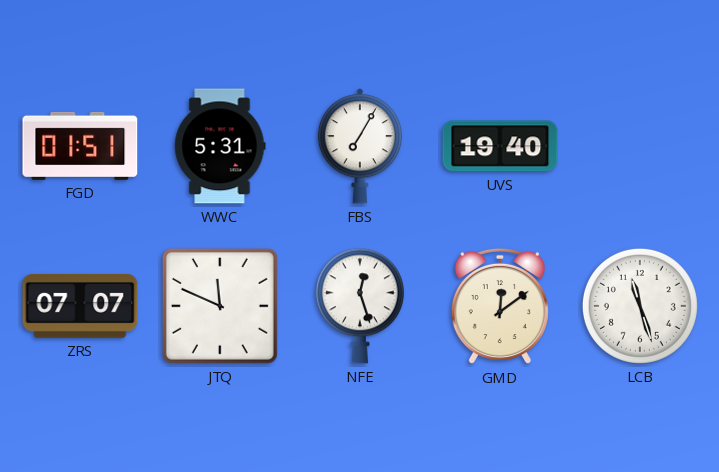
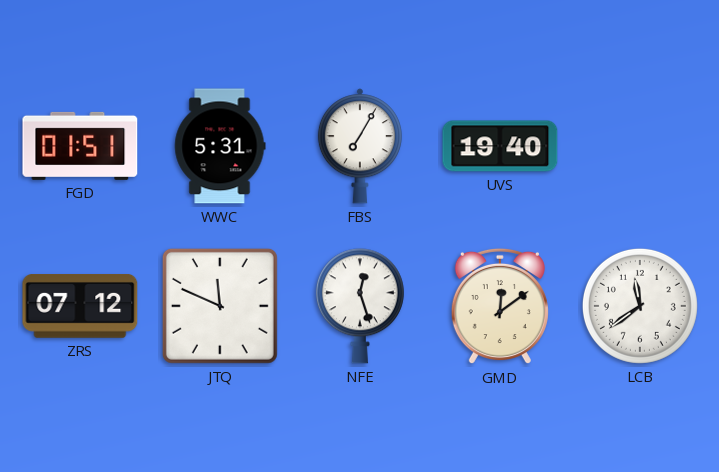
ZRS: 07:07 -> 07:12
LCB: 11:27 -> 11:39
